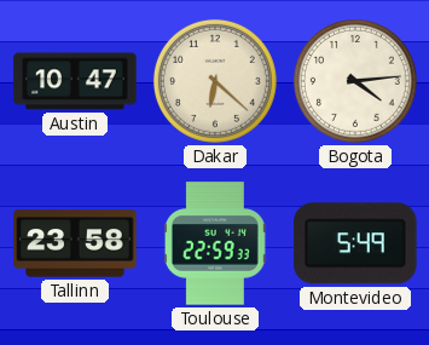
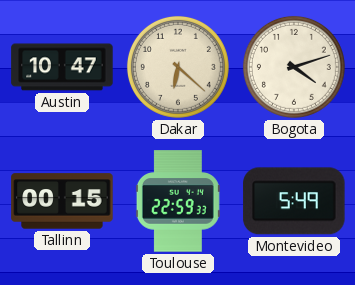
Bogota: 4:14 -> 4:12
Tallinn: 23:58 -> 00:15
